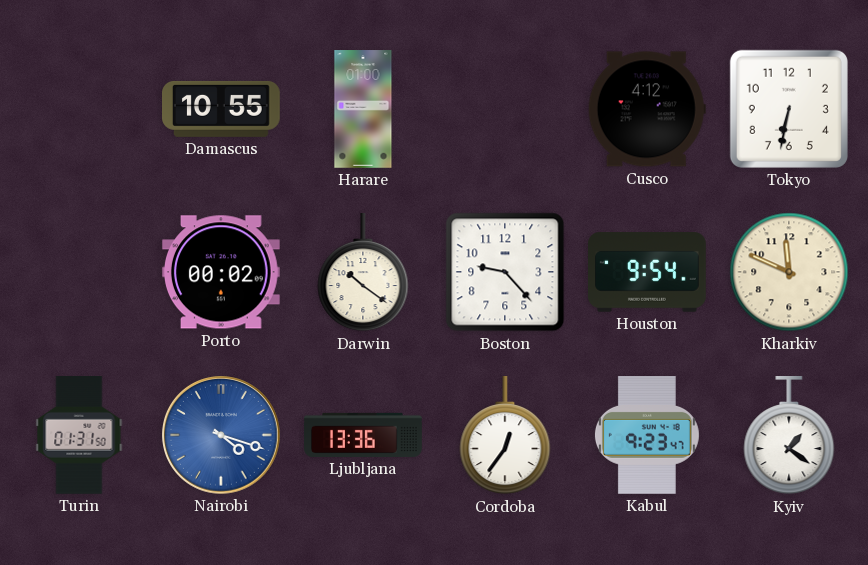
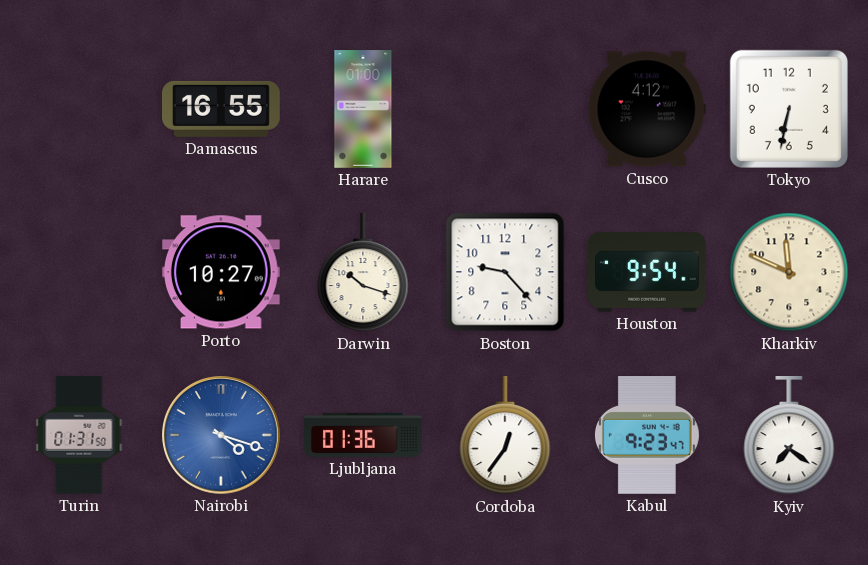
Damascus: 10:55 -> 16:55
Porto: 00:02 -> 10:27
Darwin: 10:21 -> 10:18
Ljubljana: 13:36 -> 01:36
Kyiv: 1:21 -> 7:21
